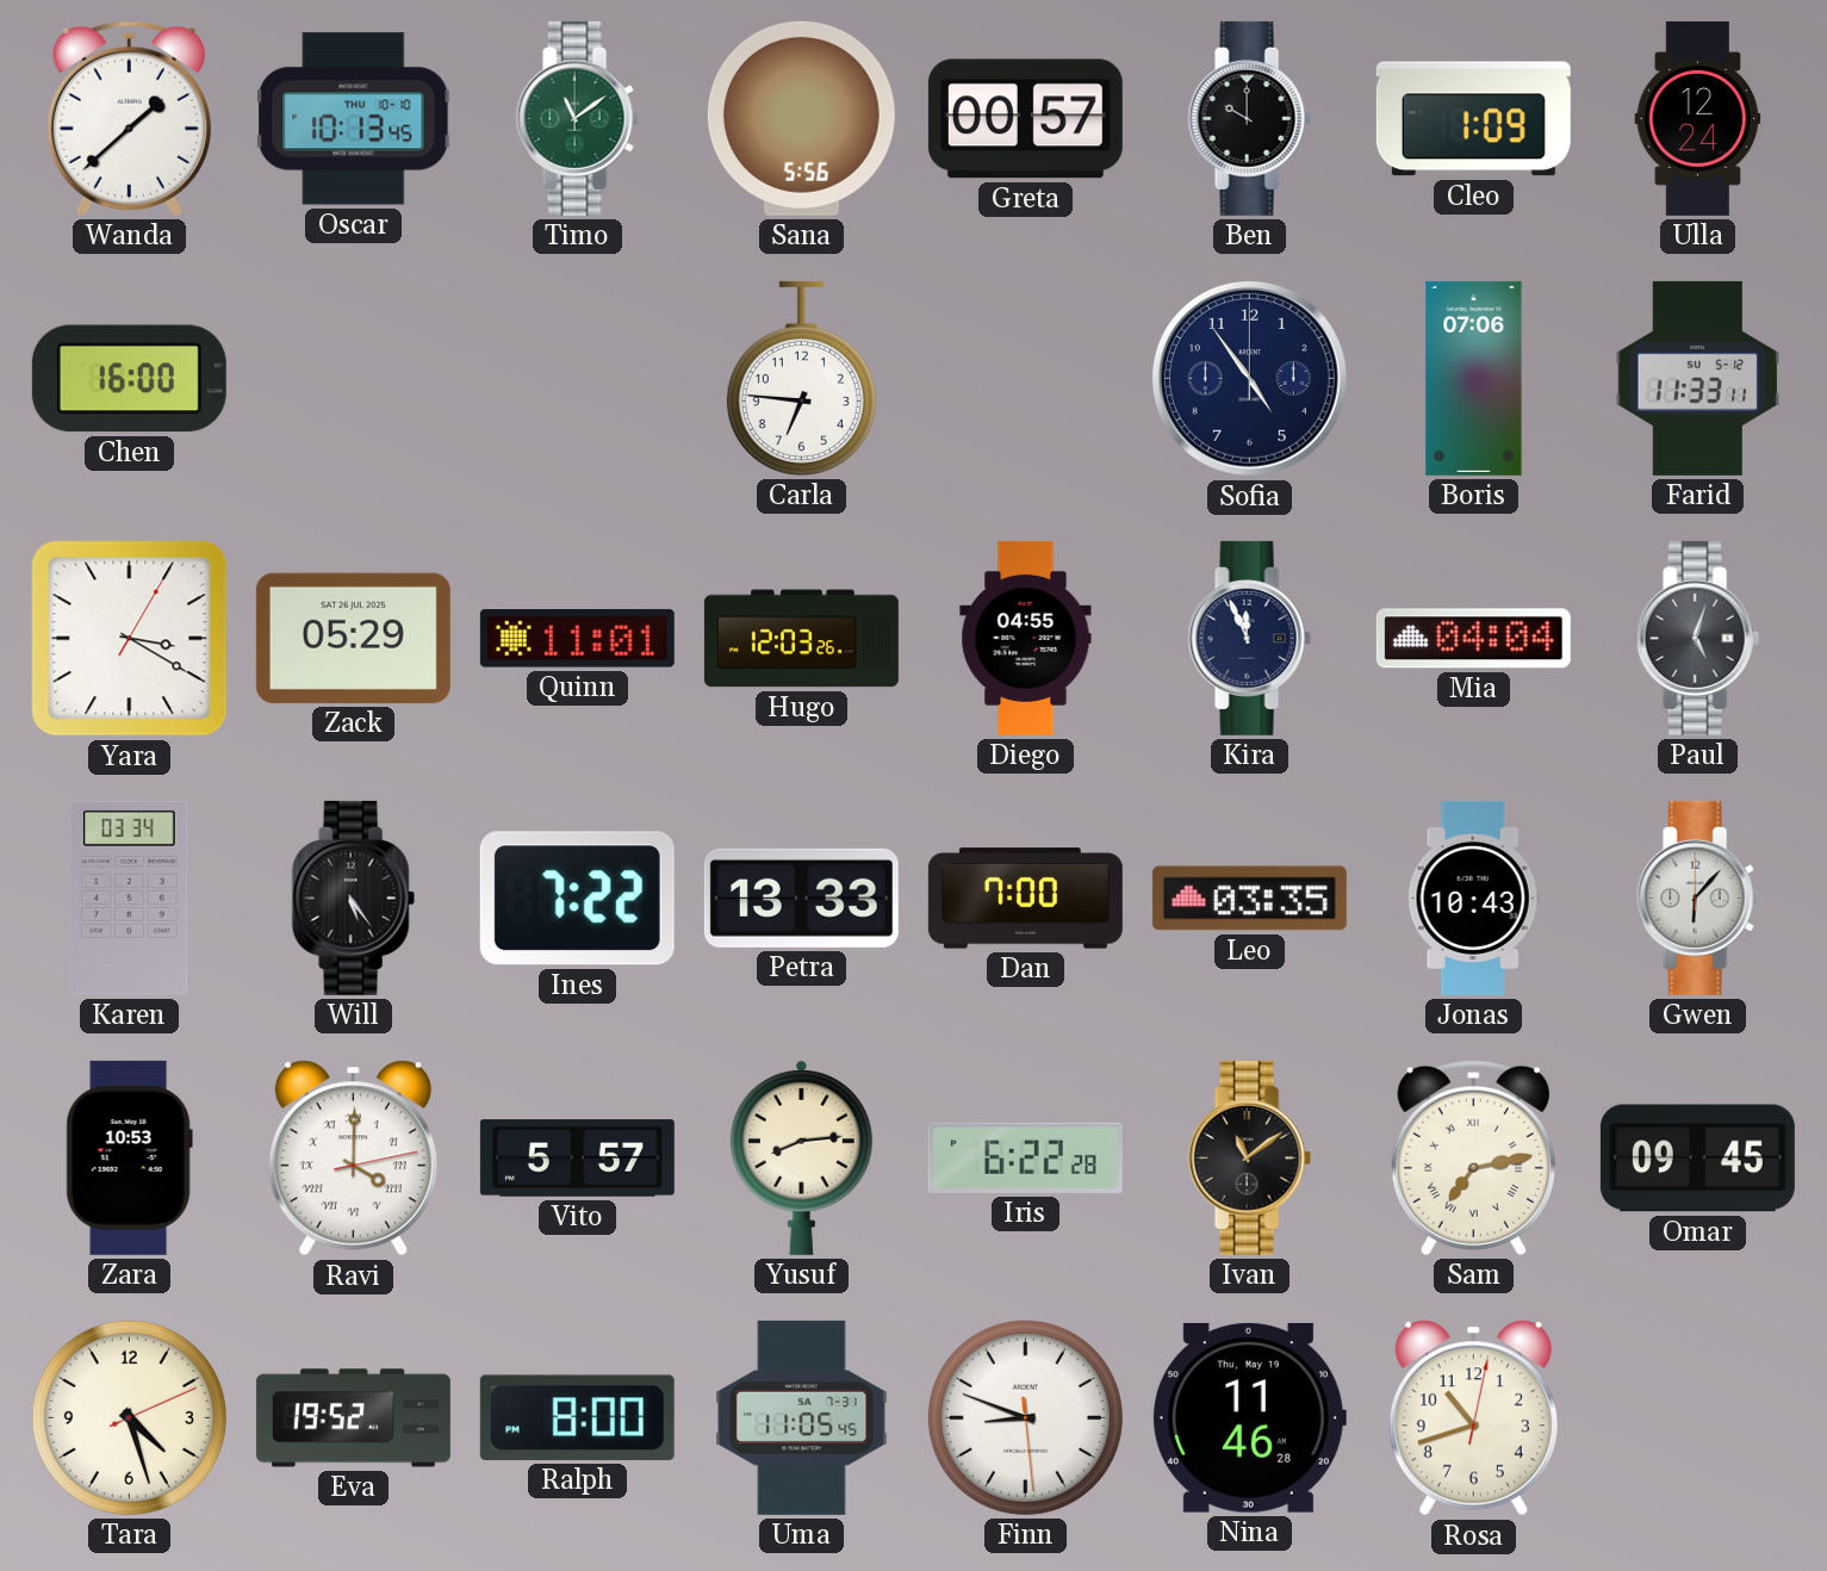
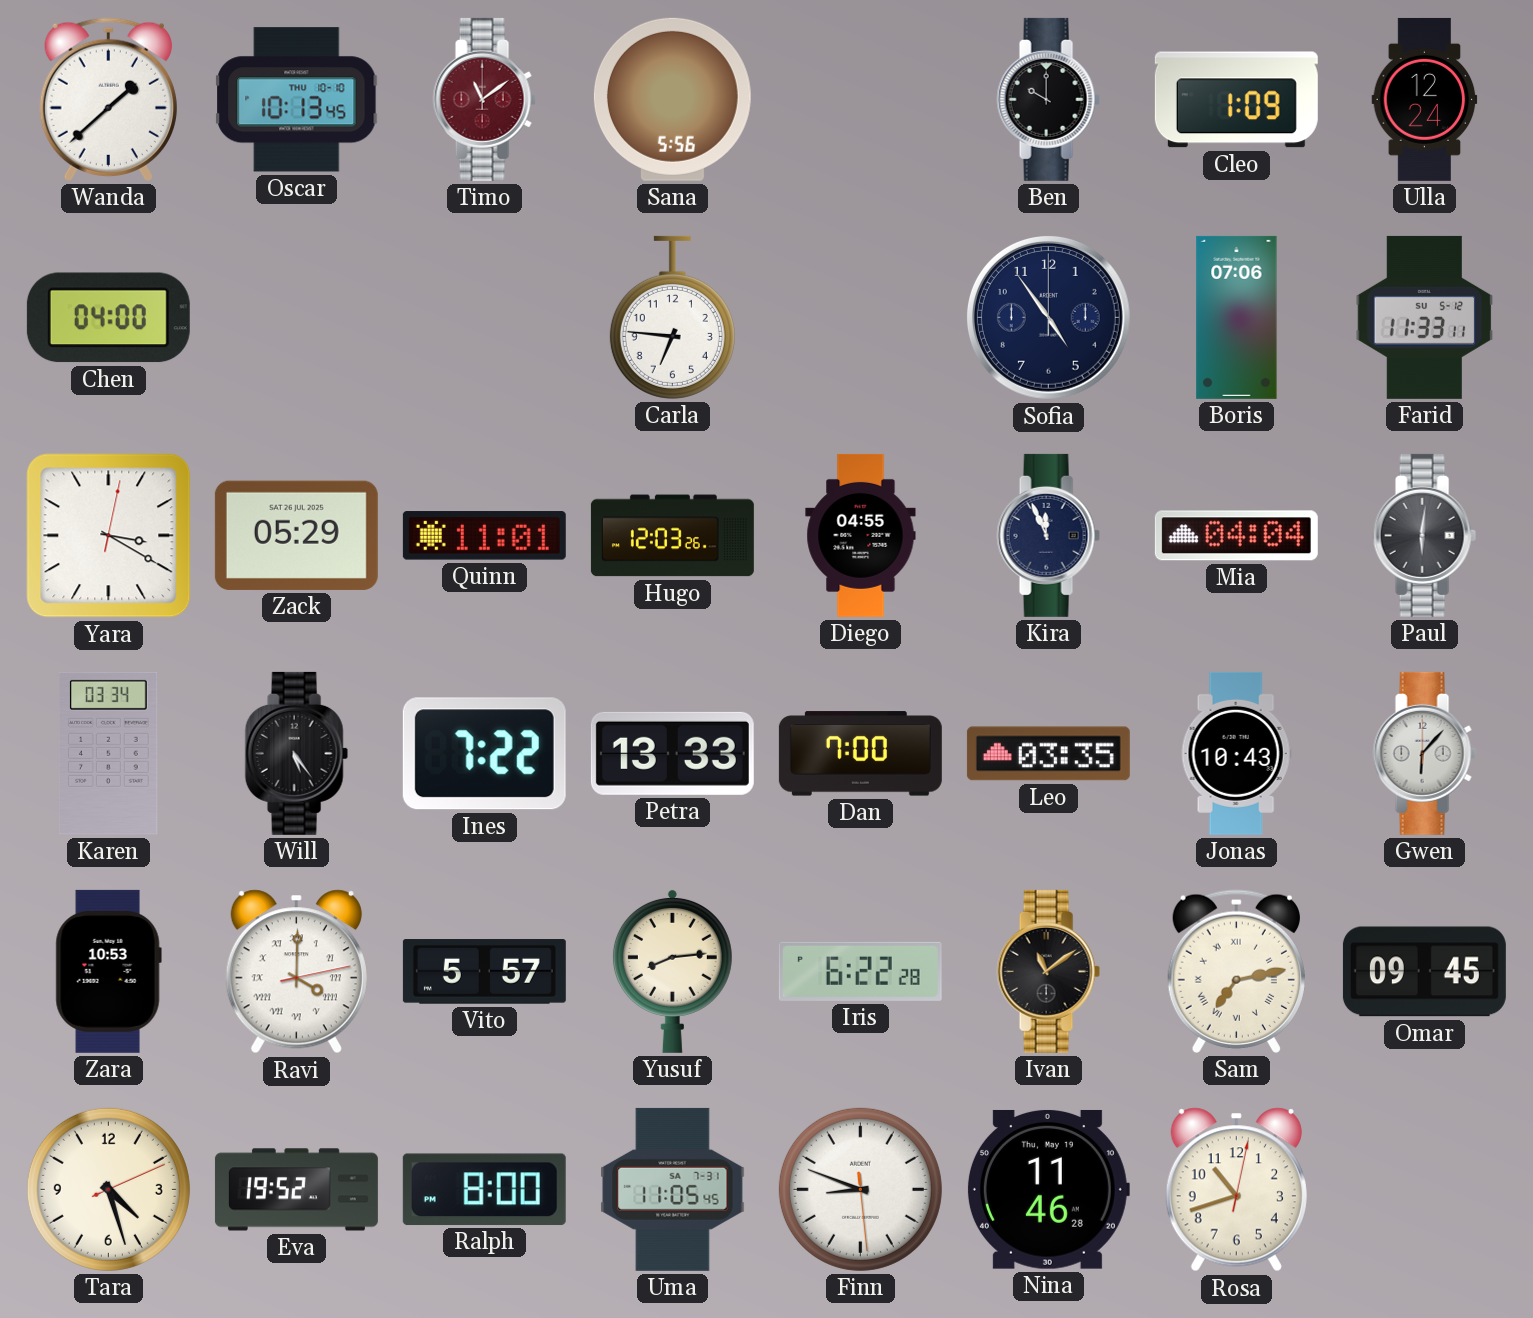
Timo dial: green -> burgundy
Greta: 00:57 -> none
Chen: 16:00 -> 04:00
Yara: 3:20:05 -> 3:20:02
Paul: 5:03 -> 6:01
